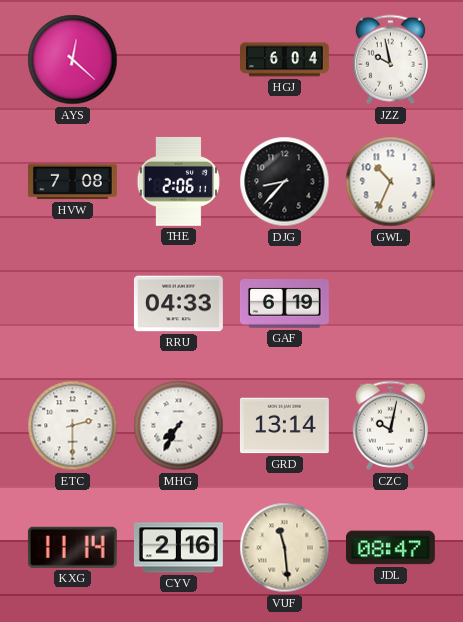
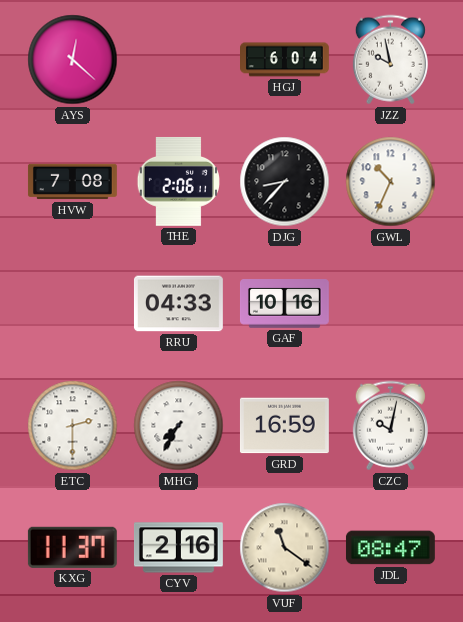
GAF: 6:19 -> 10:16
GRD: 13:14 -> 16:59
KXG: 11:14 -> 11:37
VUF: 11:29 -> 11:21
